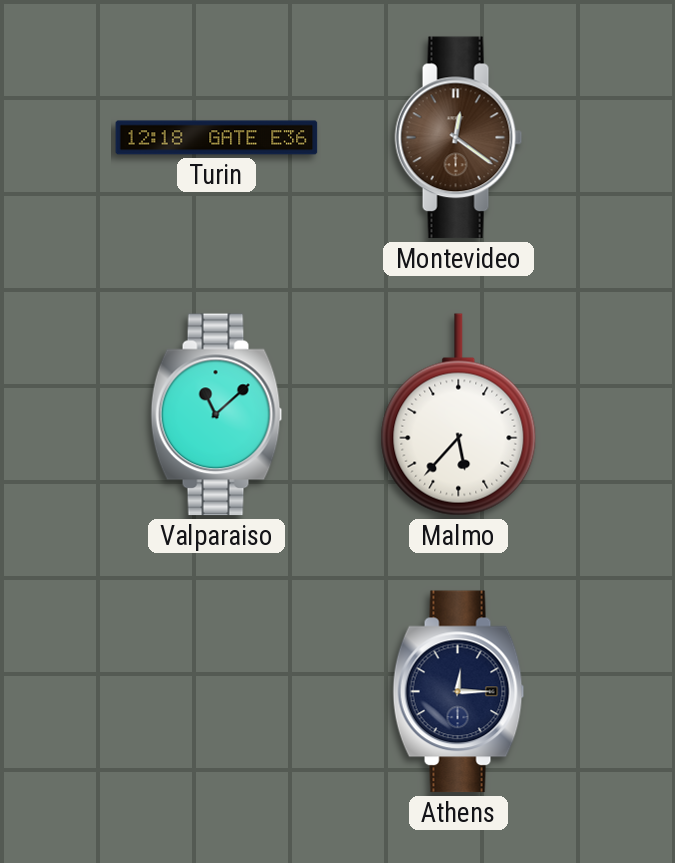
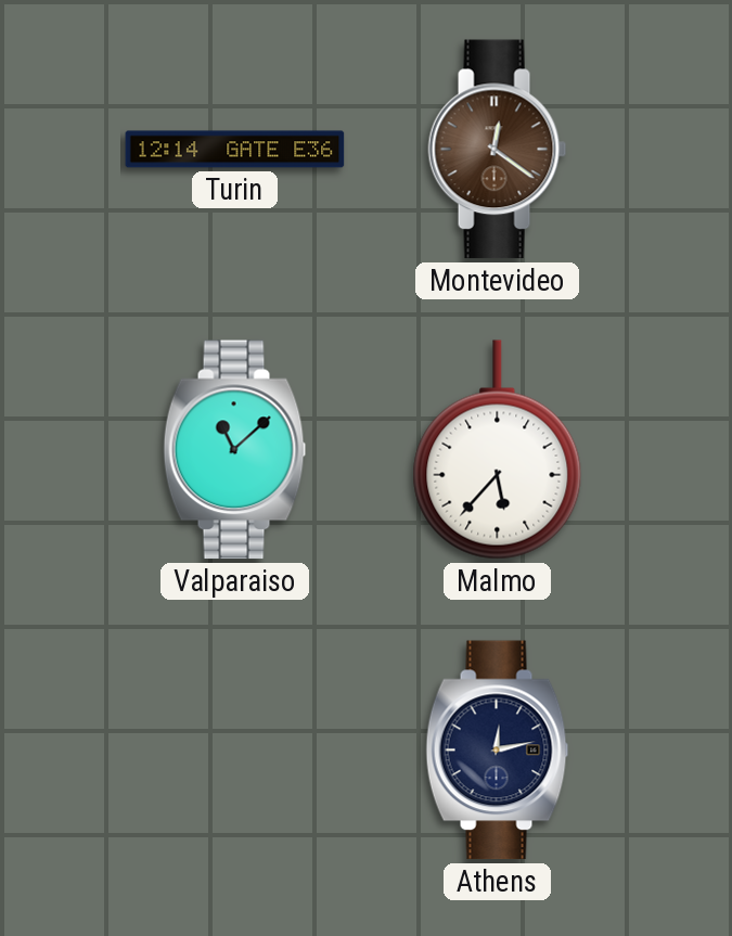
Turin: 12:18 -> 12:14
Athens: 12:15 -> 12:13
